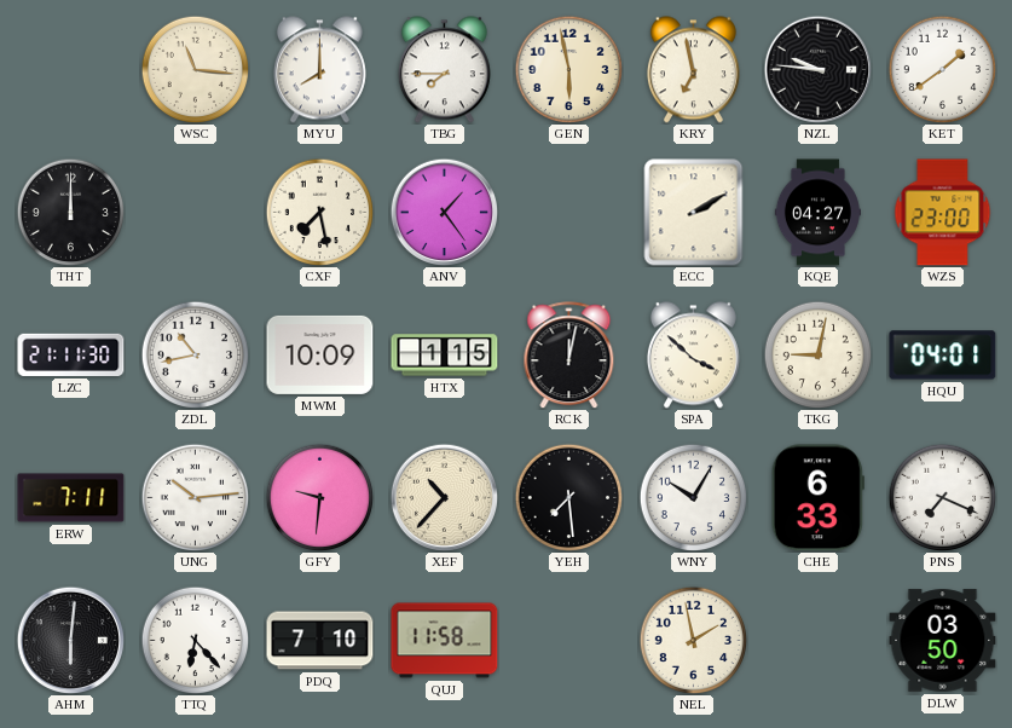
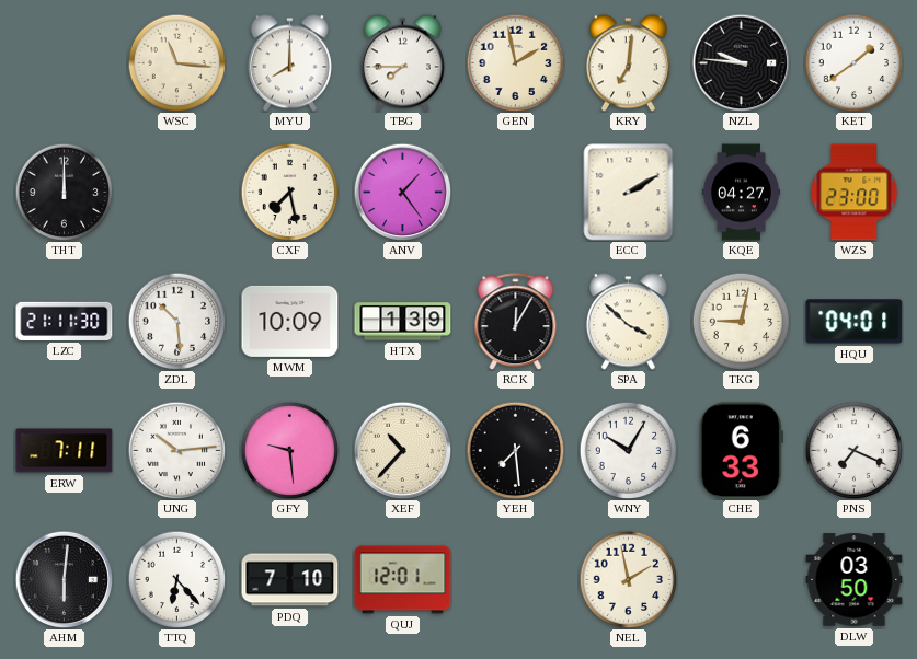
GEN: 5:58 -> 1:58
KRY: 6:58 -> 7:01
ZDL: 10:43 -> 10:29
HTX: 1:15 -> 1:39
RCK: 12:02 -> 12:05
GFY: 9:31 -> 9:29
QUJ: 11:58 -> 12:01
